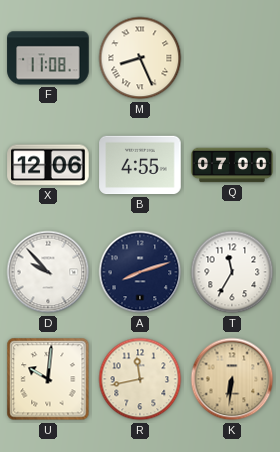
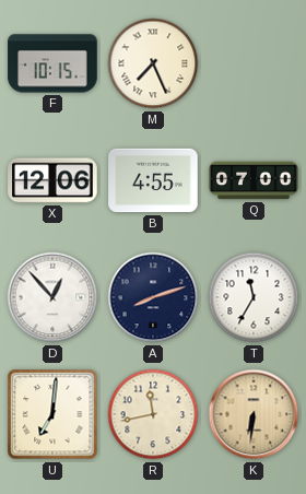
F: 11:08 -> 10:15
M: 8:26 -> 7:26
D: 9:53 -> 12:53
U: 10:01 -> 7:01
